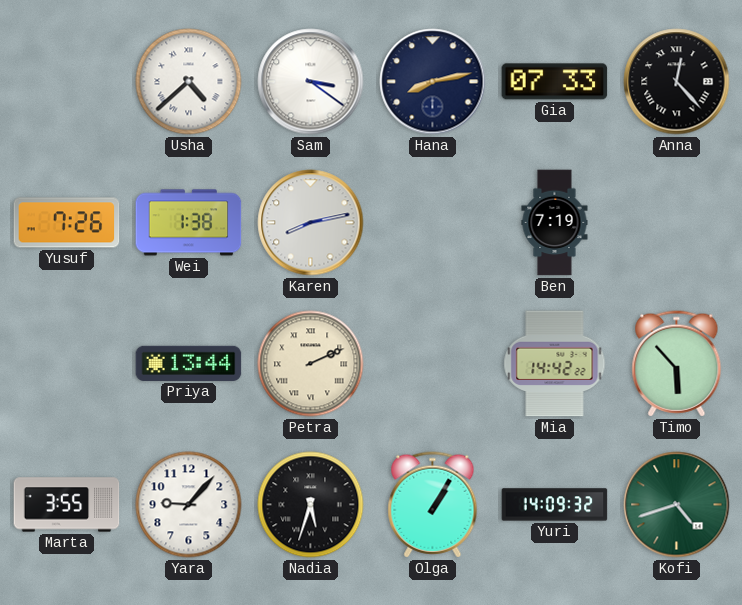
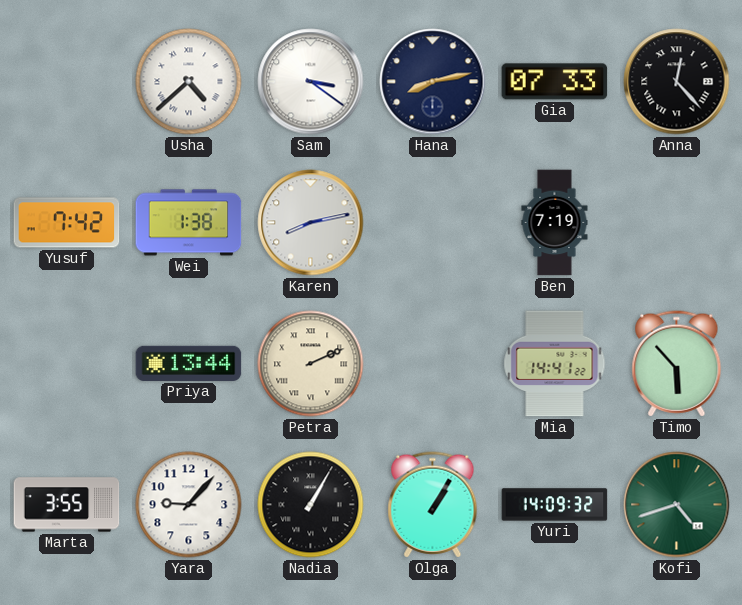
Yusuf: 7:26 -> 7:42
Mia: 14:42 -> 14:41
Nadia: 5:33 -> 1:05
